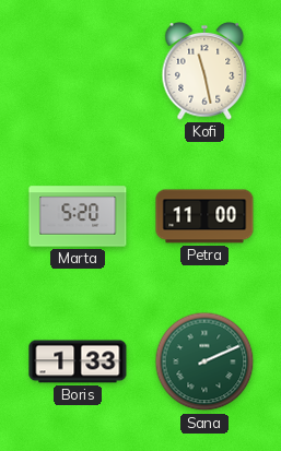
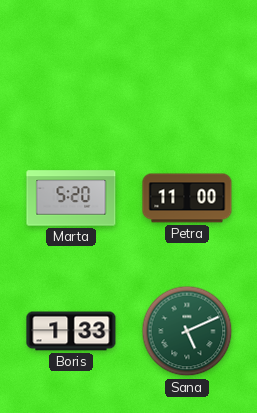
Kofi: 11:28 -> none
Sana: 2:11 -> 5:11
